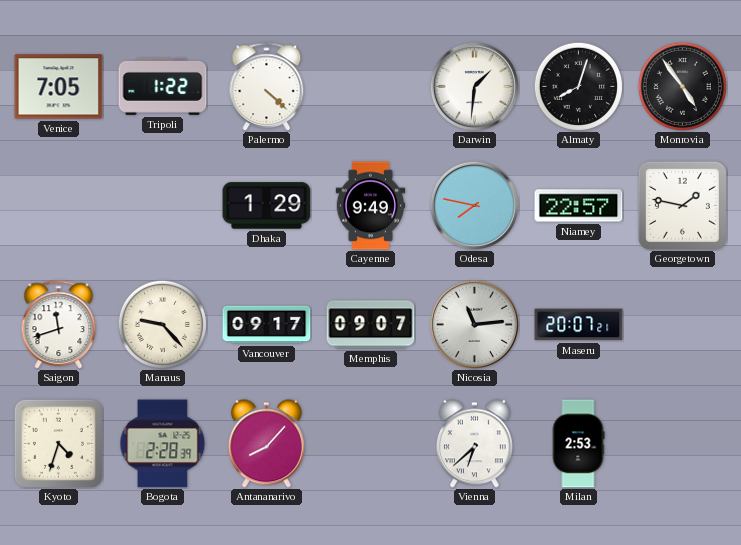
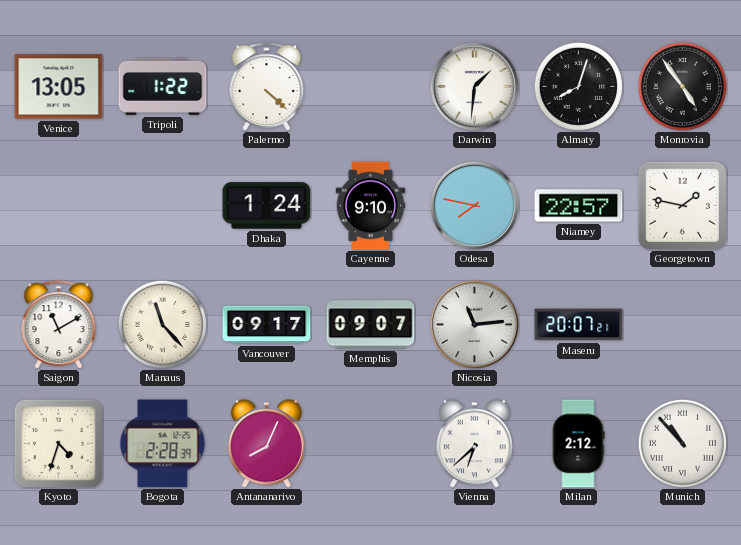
Venice: 7:05 -> 13:05
Dhaka: 1:29 -> 1:24
Cayenne: 9:49 -> 9:10
Saigon: 11:42 -> 11:10
Manaus: 9:23 -> 11:23
Antananarivo: 8:07 -> 8:04
Milan: 2:53 -> 2:12
Munich: none -> 10:53
